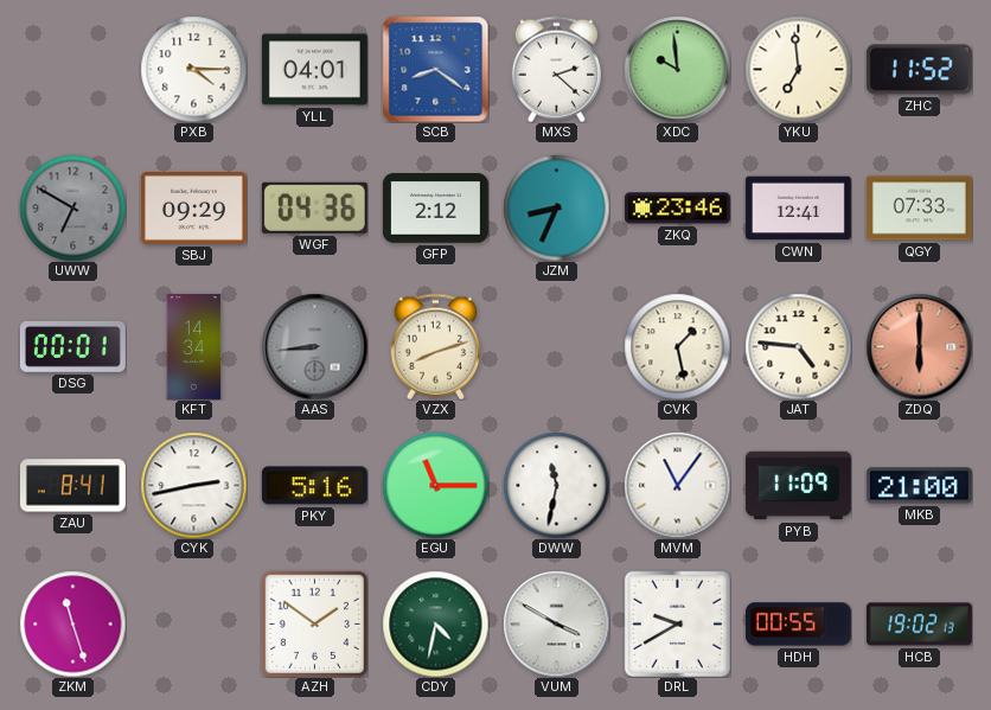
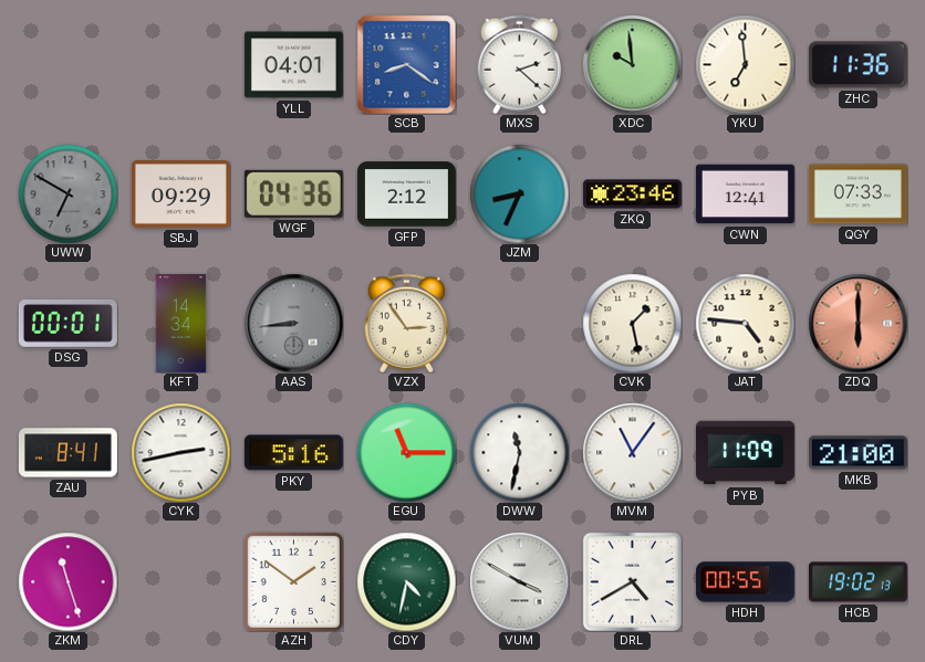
PXB: 4:15 -> none
ZHC: 11:52 -> 11:36
VZX: 8:12 -> 2:54
DRL: 9:40 -> 4:40
